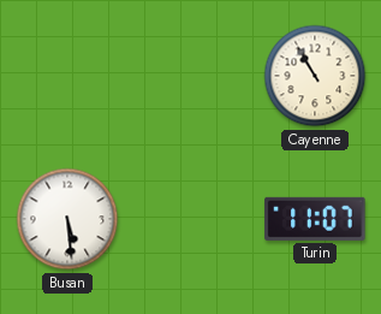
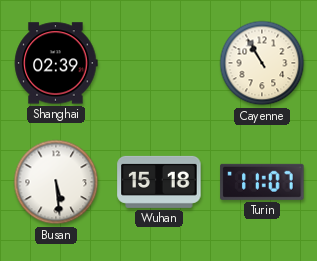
Shanghai: none -> 02:39
Wuhan: none -> 15:18
